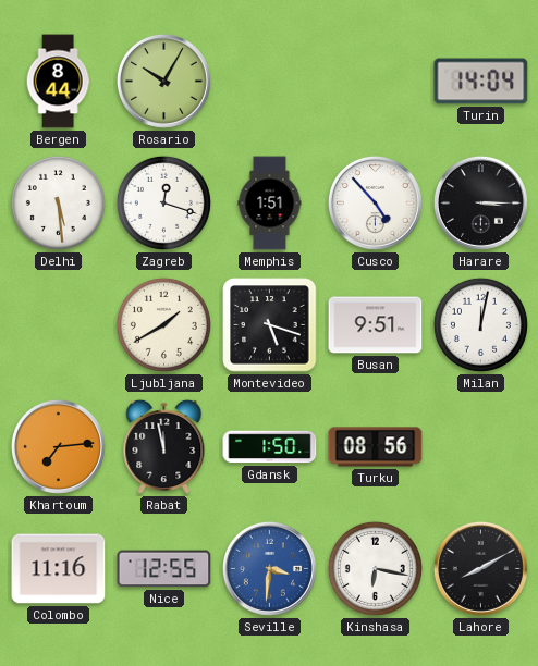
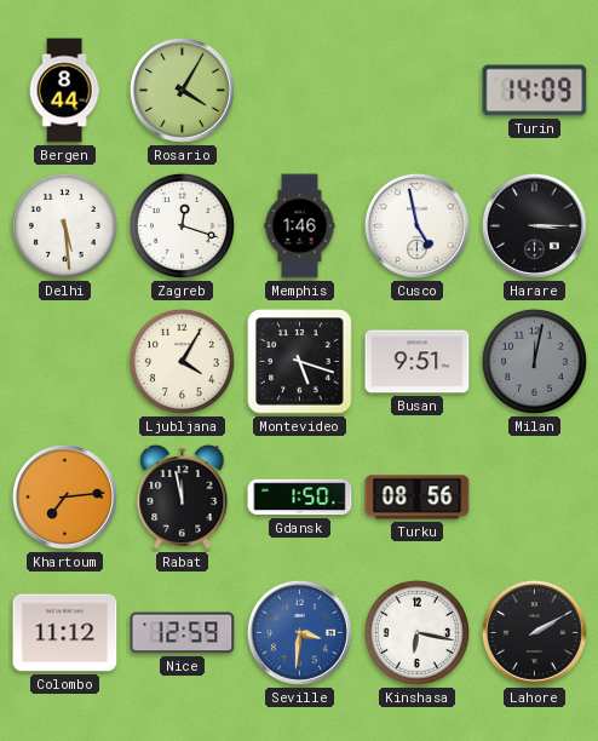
Rosario: 10:05 -> 4:05
Turin: 14:04 -> 14:09
Memphis: 1:51 -> 1:46
Cusco: 4:53 -> 4:58
Ljubljana: 1:40 -> 4:05
Milan dial: white -> grey
Colombo: 11:16 -> 11:12
Nice: 12:55 -> 12:59
Lahore: 8:10 -> 2:10
